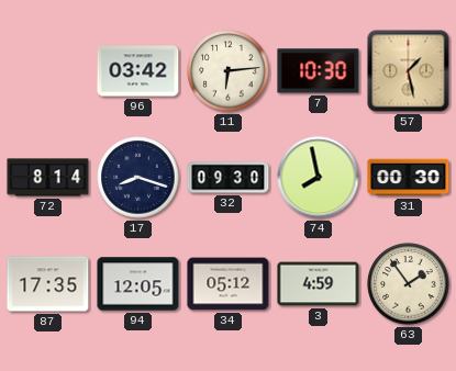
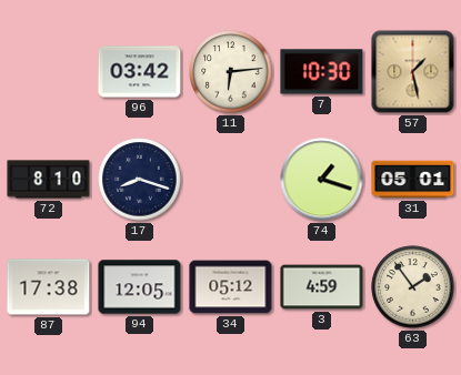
72: 8:14 -> 8:10
32: 09:30 -> none
74: 7:58 -> 1:18
31: 00:30 -> 05:01
87: 17:35 -> 17:38
